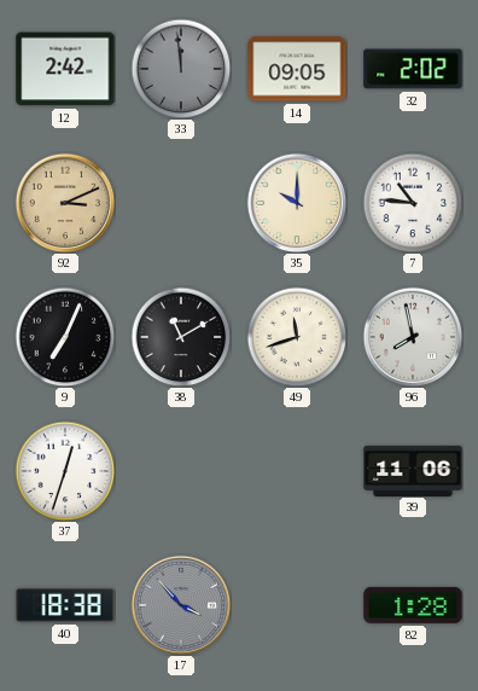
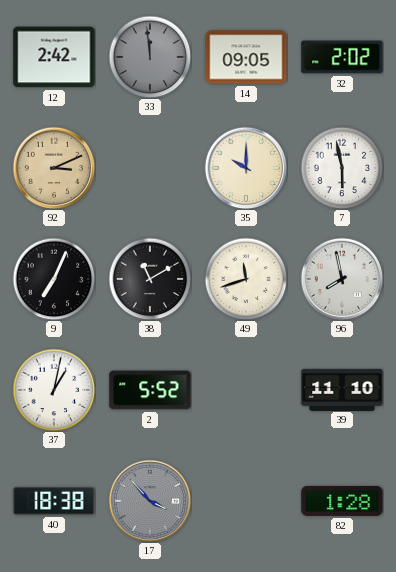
7: 10:46 -> 5:58
37: 12:33 -> 1:02
2: none -> 5:52
39: 11:06 -> 11:10
